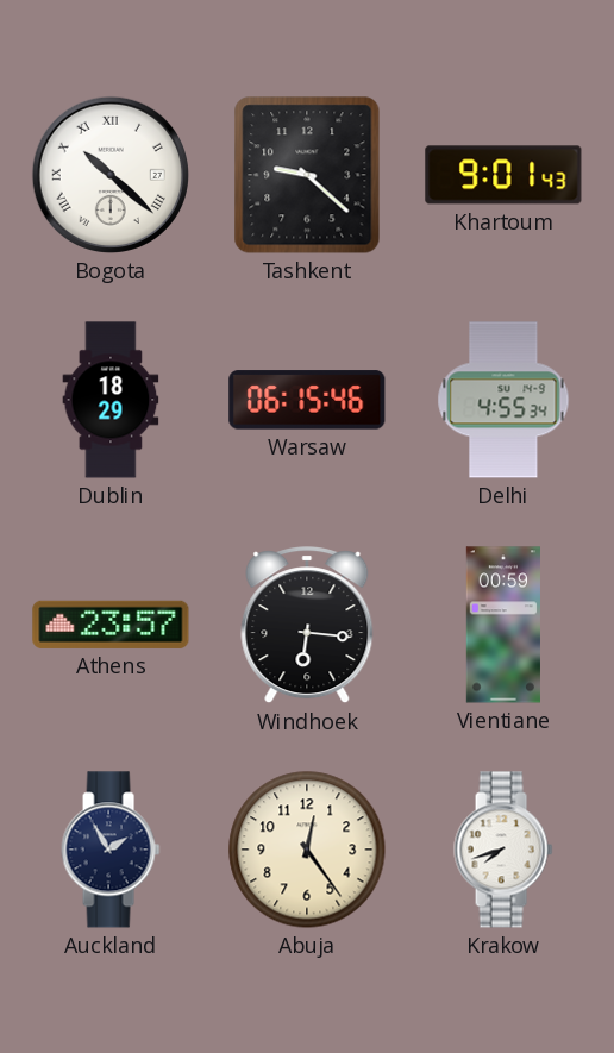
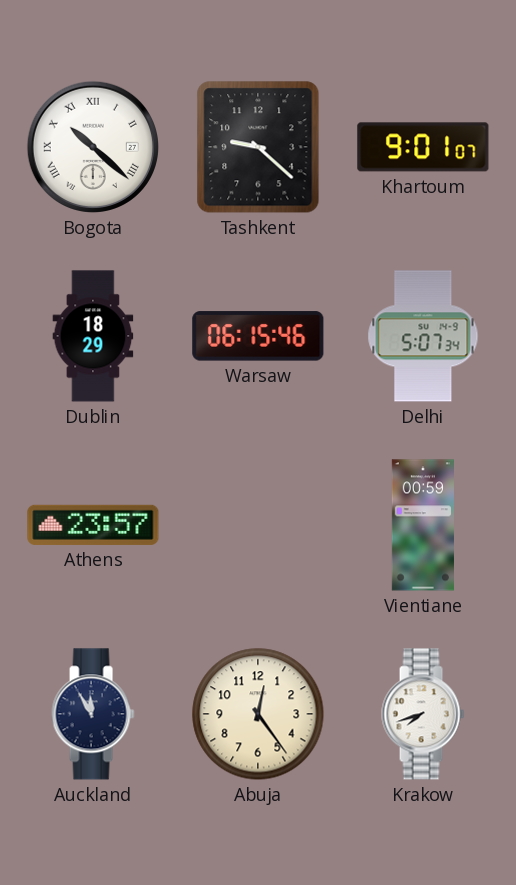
Khartoum: 9:01:43 -> 9:01:07
Delhi: 4:55 -> 5:07
Windhoek: 6:16 -> none
Auckland: 1:55 -> 11:55
